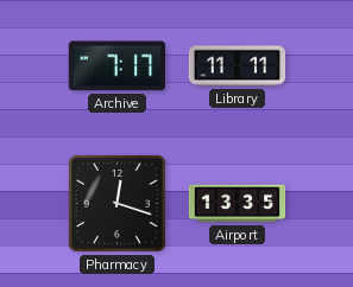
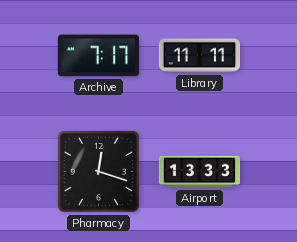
Airport: 13:35 -> 13:33
